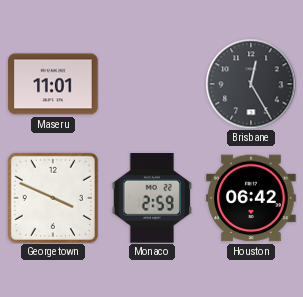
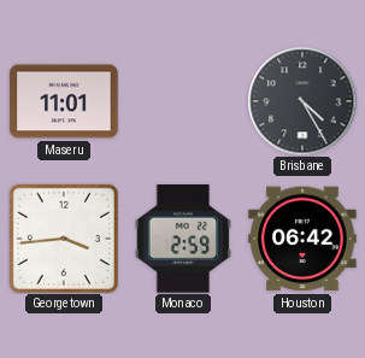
Brisbane: 12:25 -> 4:25
Georgetown: 3:49 -> 3:44
